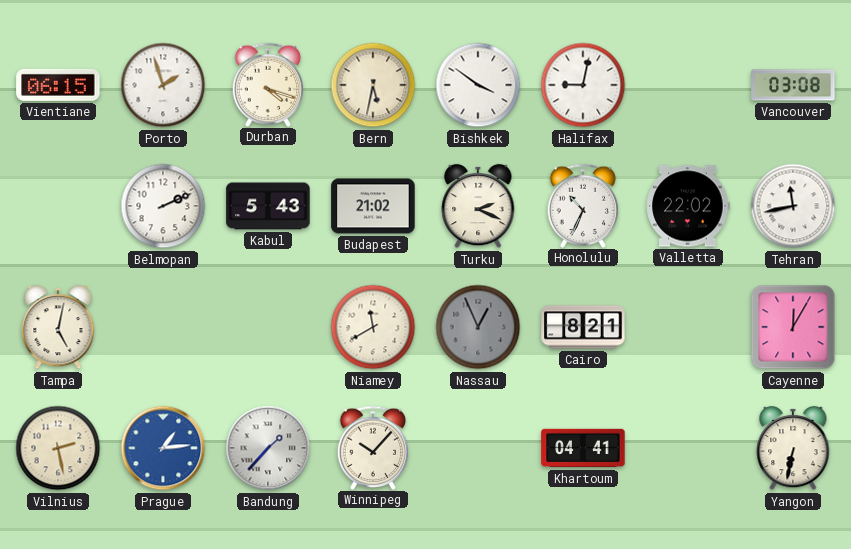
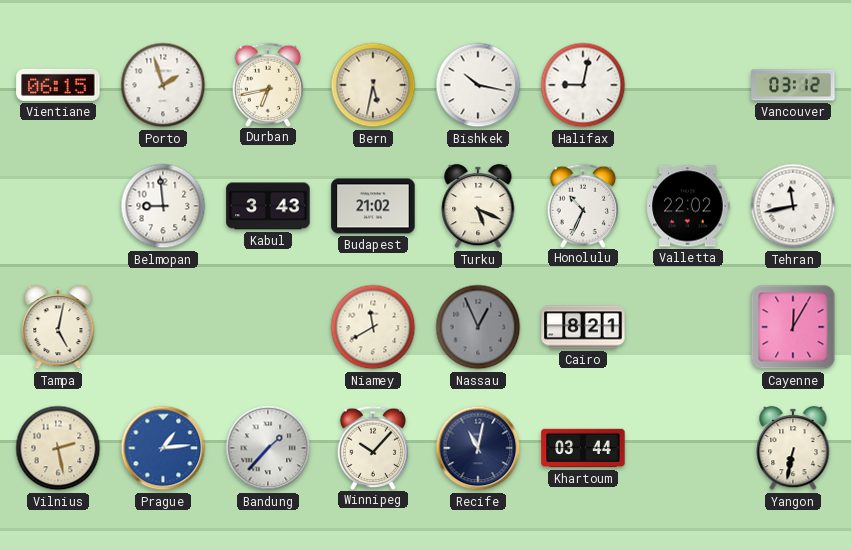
Durban: 4:18 -> 6:43
Bishkek: 3:51 -> 10:17
Vancouver: 03:08 -> 03:12
Belmopan: 2:11 -> 8:59
Kabul: 5:43 -> 3:43
Turku: 2:19 -> 5:19
Recife: none -> 11:02
Khartoum: 04:41 -> 03:44
